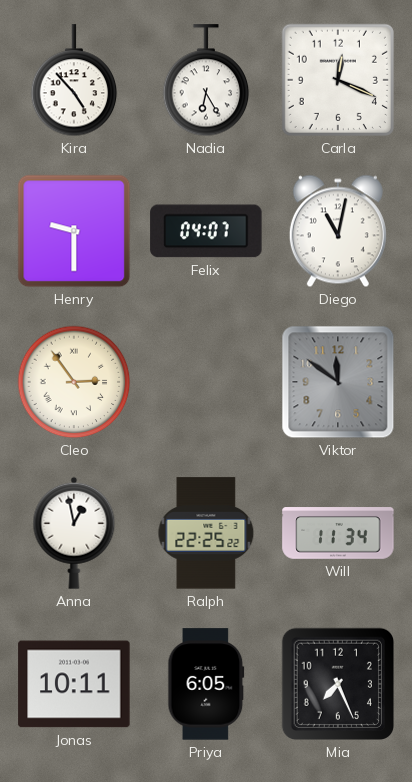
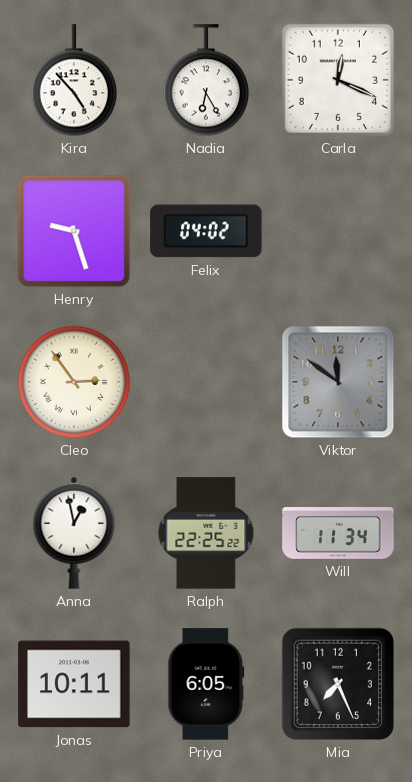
Henry: 9:30 -> 9:27
Felix: 04:07 -> 04:02
Diego: 11:02 -> none
